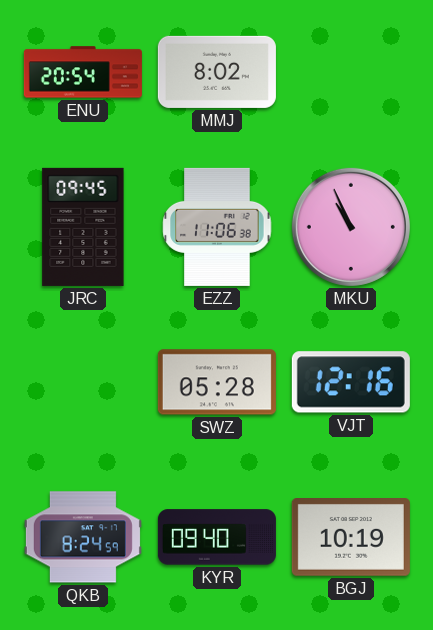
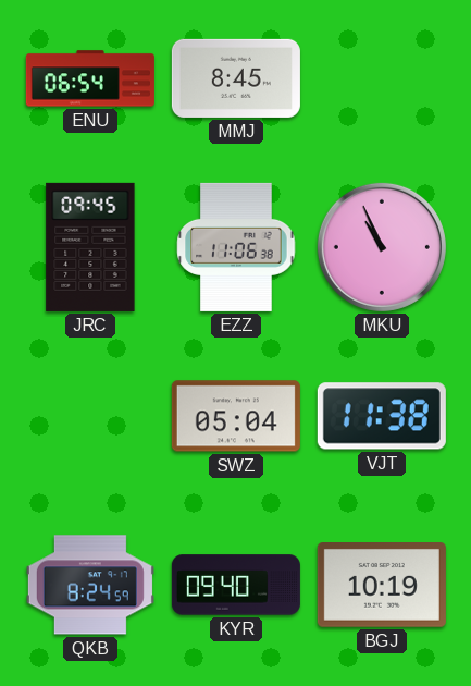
ENU: 20:54 -> 06:54
MMJ: 8:02 -> 8:45
SWZ: 05:28 -> 05:04
VJT: 12:16 -> 11:38
